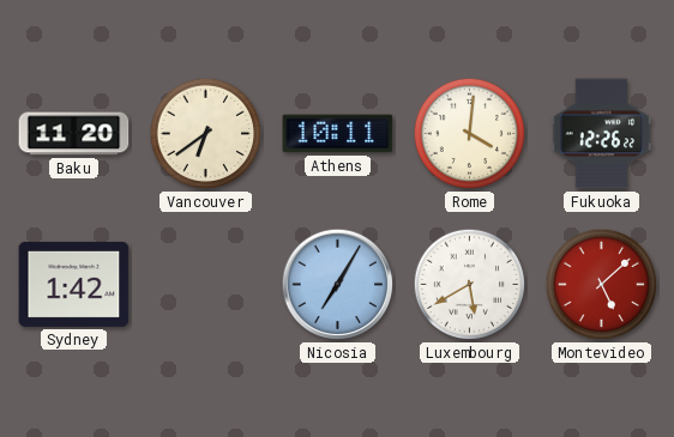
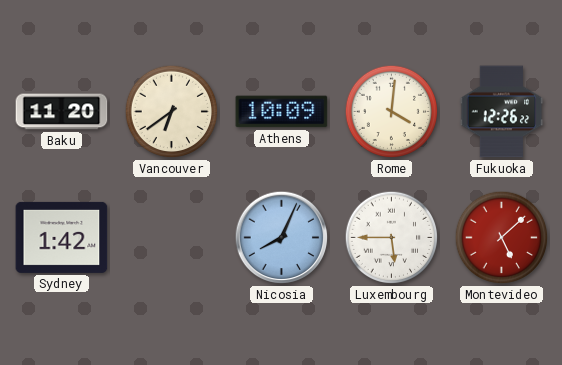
Athens: 10:11 -> 10:09
Nicosia: 7:05 -> 8:04
Luxembourg: 5:40 -> 5:45
